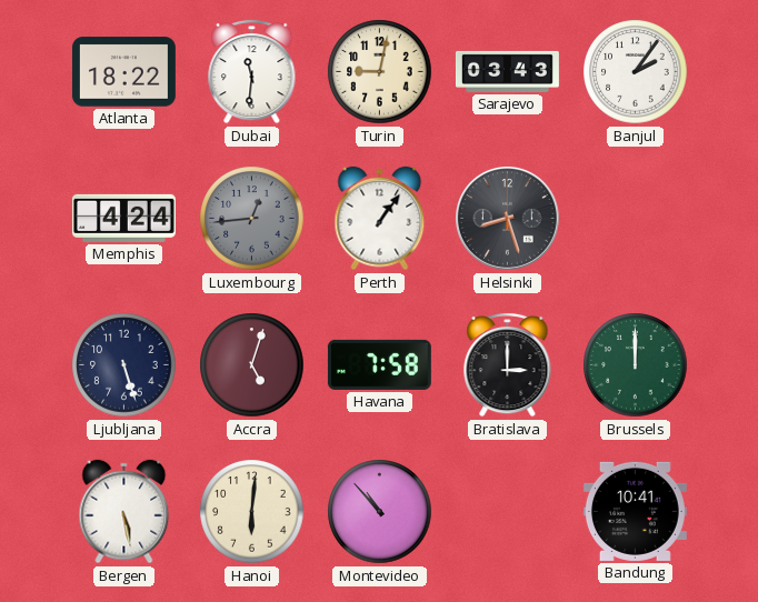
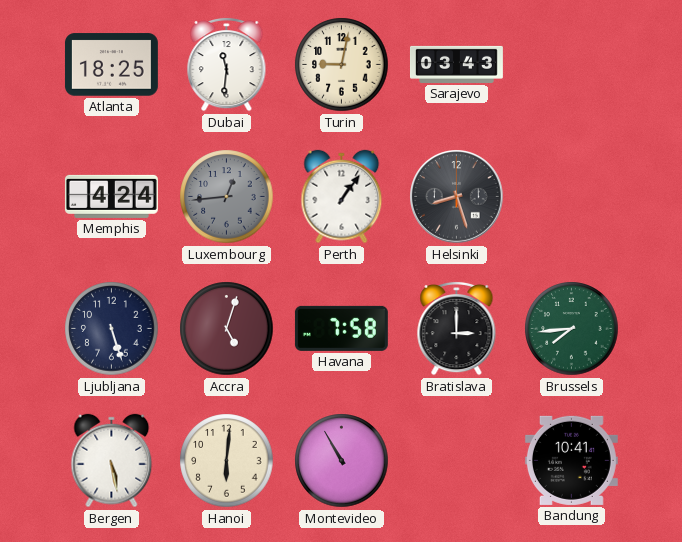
Atlanta: 18:22 -> 18:25
Banjul: 2:06 -> none
Brussels: 12:00 -> 7:44
Montevideo: 10:53 -> 10:55
